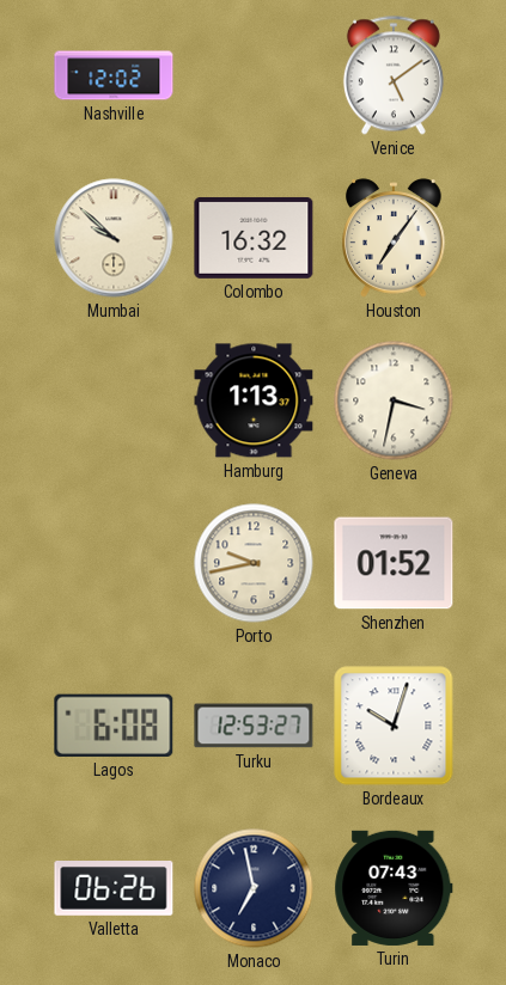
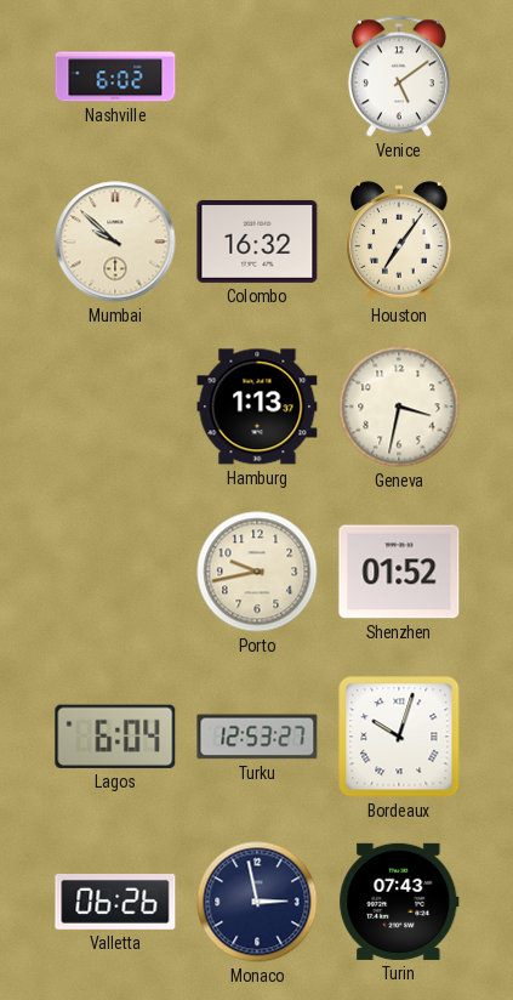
Nashville: 12:02 -> 6:02
Lagos: 6:08 -> 6:04
Monaco: 6:58 -> 2:58
